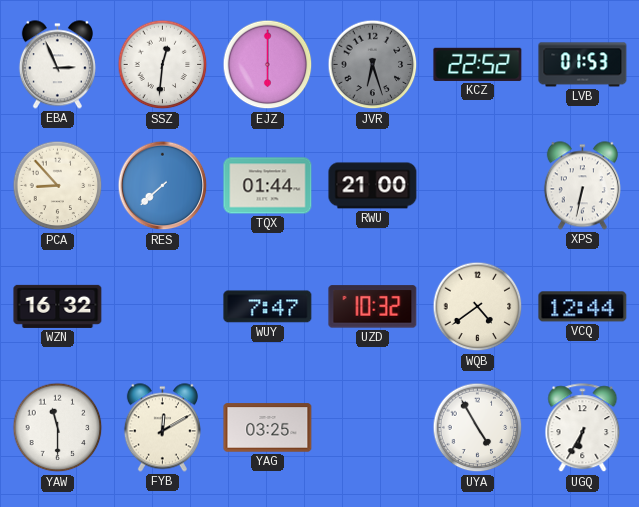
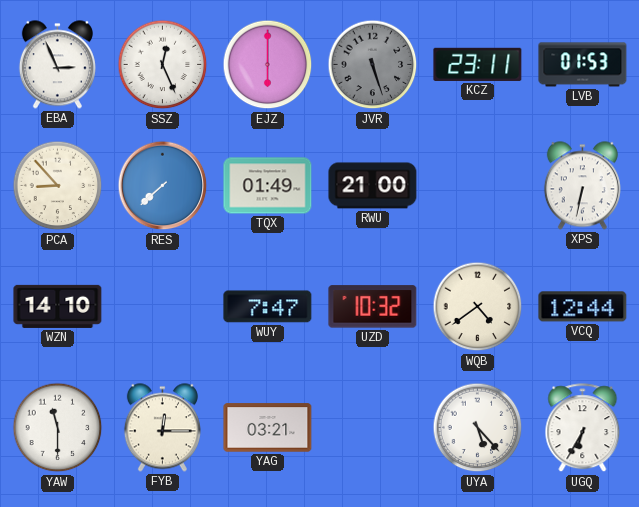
SSZ: 12:31 -> 12:26
JVR: 6:27 -> 5:27
KCZ: 22:52 -> 23:11
TQX: 01:44 -> 01:49
WZN: 16:32 -> 14:10
FYB: 12:10 -> 12:15
YAG: 03:25 -> 03:21
UYA: 4:55 -> 5:23
